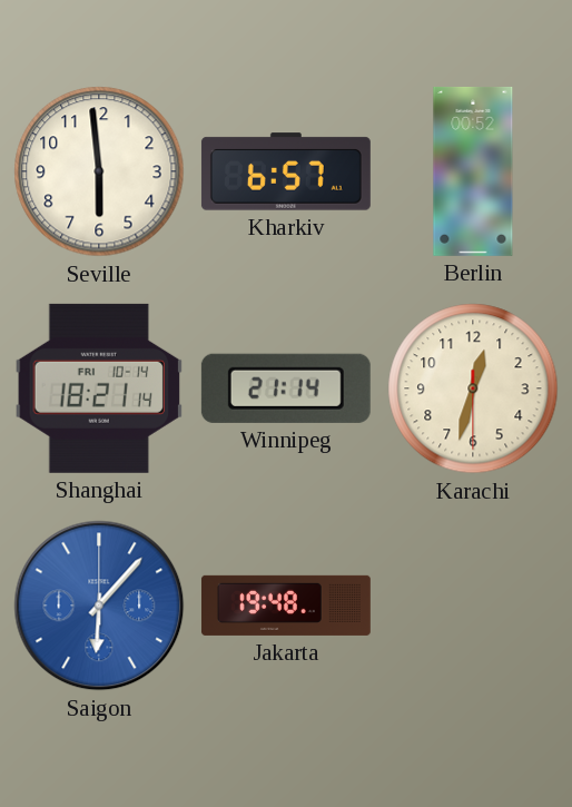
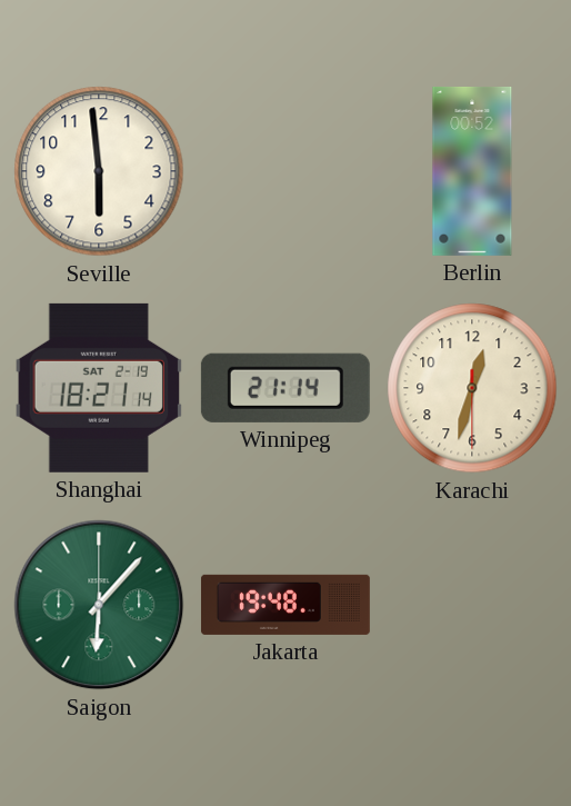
Kharkiv: 6:57 -> none
Shanghai date: FRI 10-14 -> SAT 2-19
Saigon dial: blue -> green
